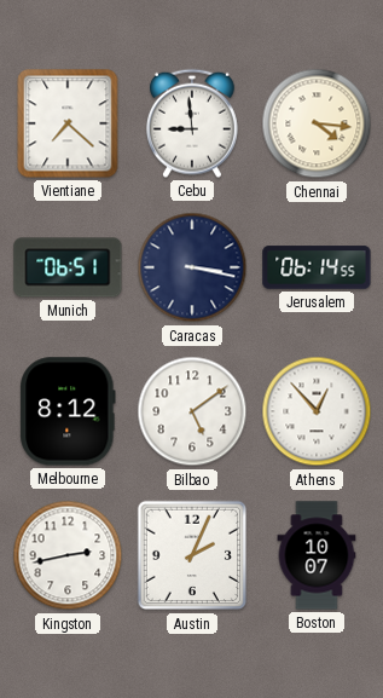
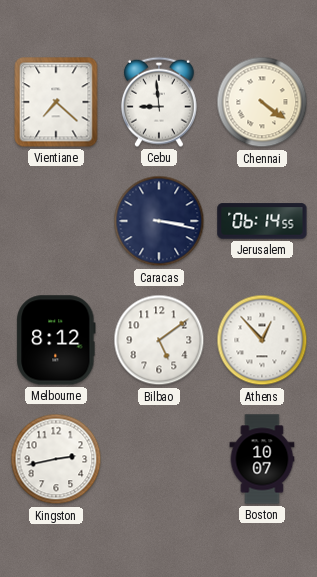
Chennai: 4:16 -> 4:21
Munich: 06:51 -> none
Austin: 2:04 -> none
